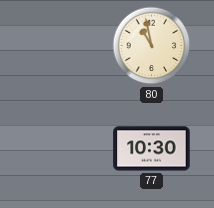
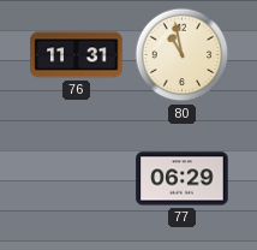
76: none -> 11:31
77: 10:30 -> 06:29
